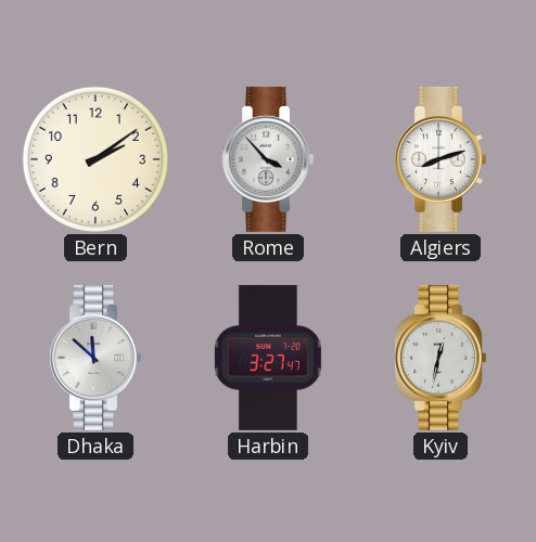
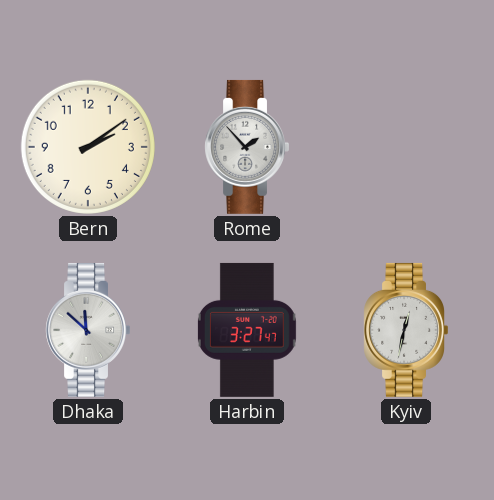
Rome: 3:53 -> 1:53
Algiers: 8:12 -> none
